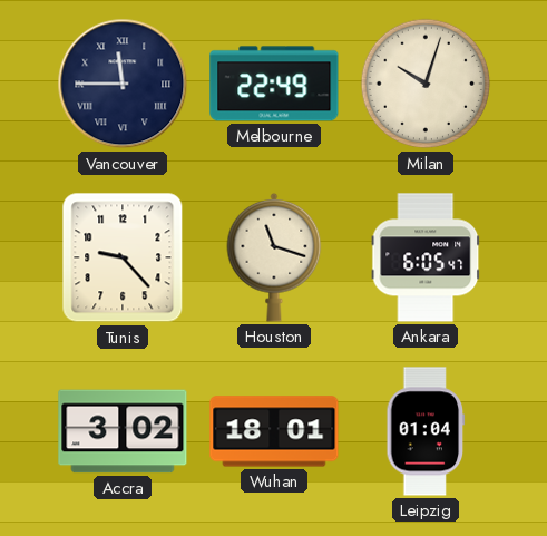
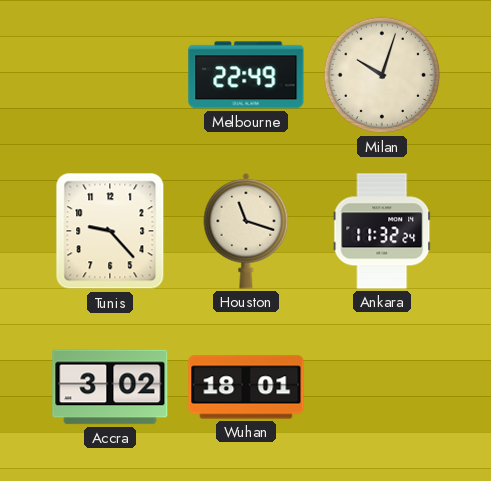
Vancouver: 11:45 -> none
Ankara: 6:05 -> 11:32
Leipzig: 01:04 -> none
